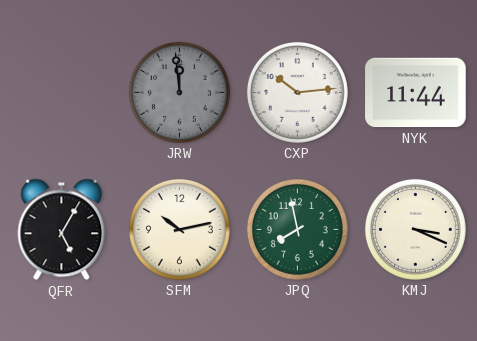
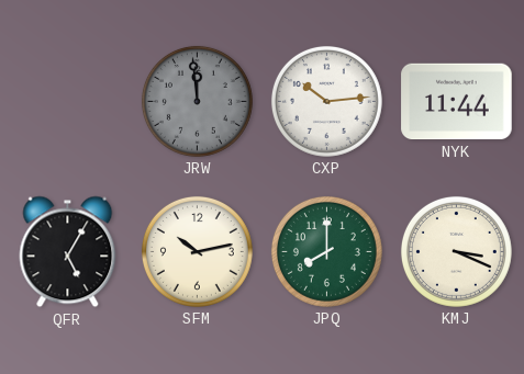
JPQ: 7:58 -> 8:00
